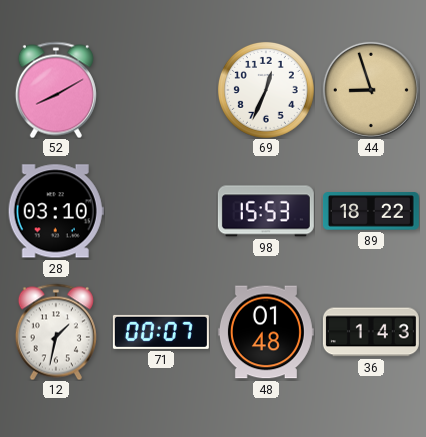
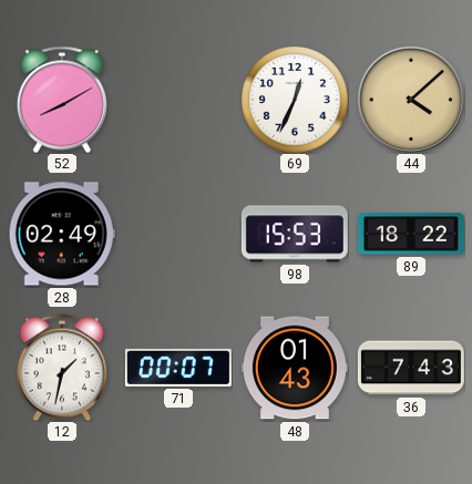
44: 8:57 -> 4:08
28: 03:10 -> 02:49
48: 01:48 -> 01:43
36: 1:43 -> 7:43
